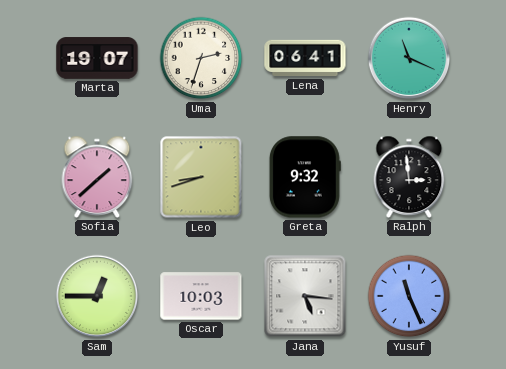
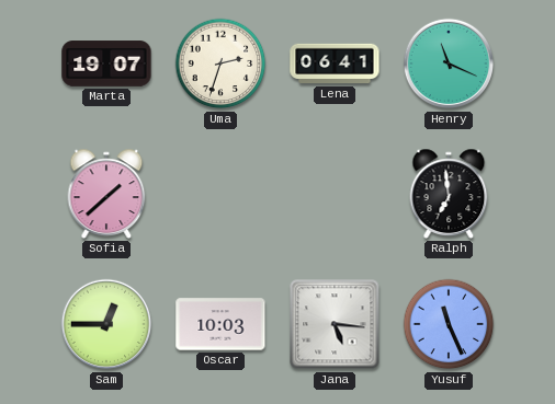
Leo: 8:42 -> none
Greta: 9:32 -> none
Ralph: 2:59 -> 6:59
